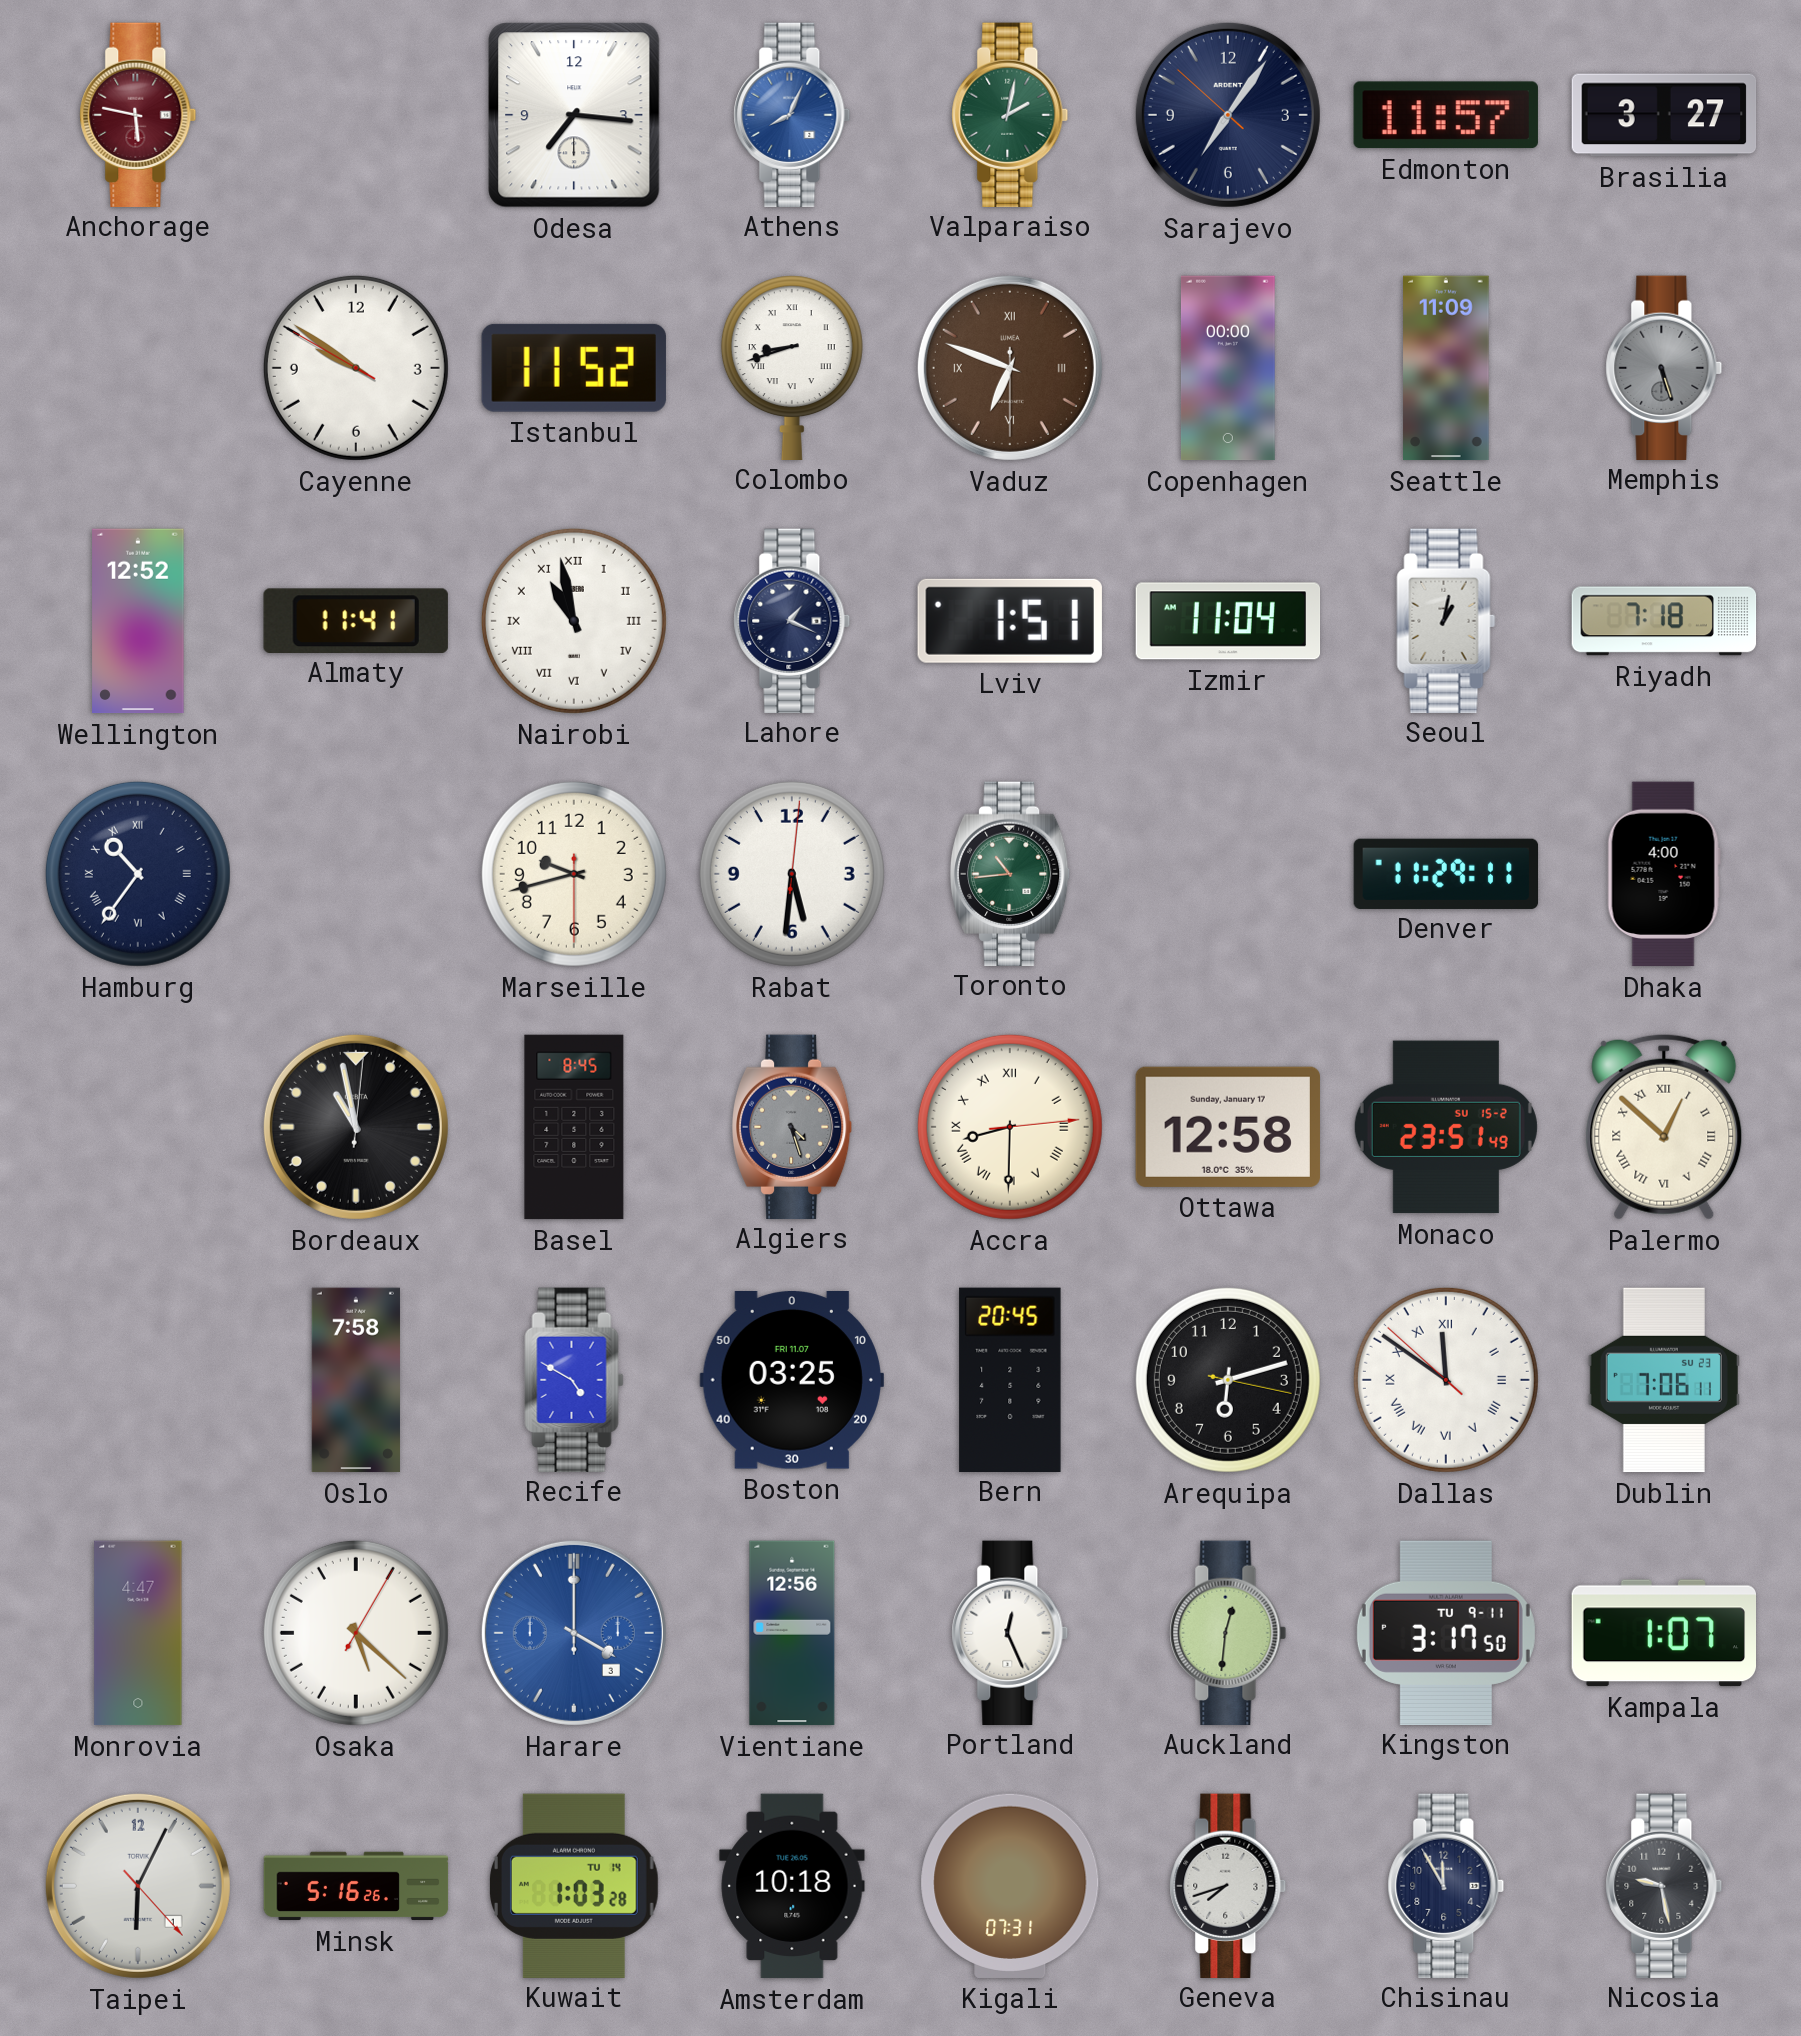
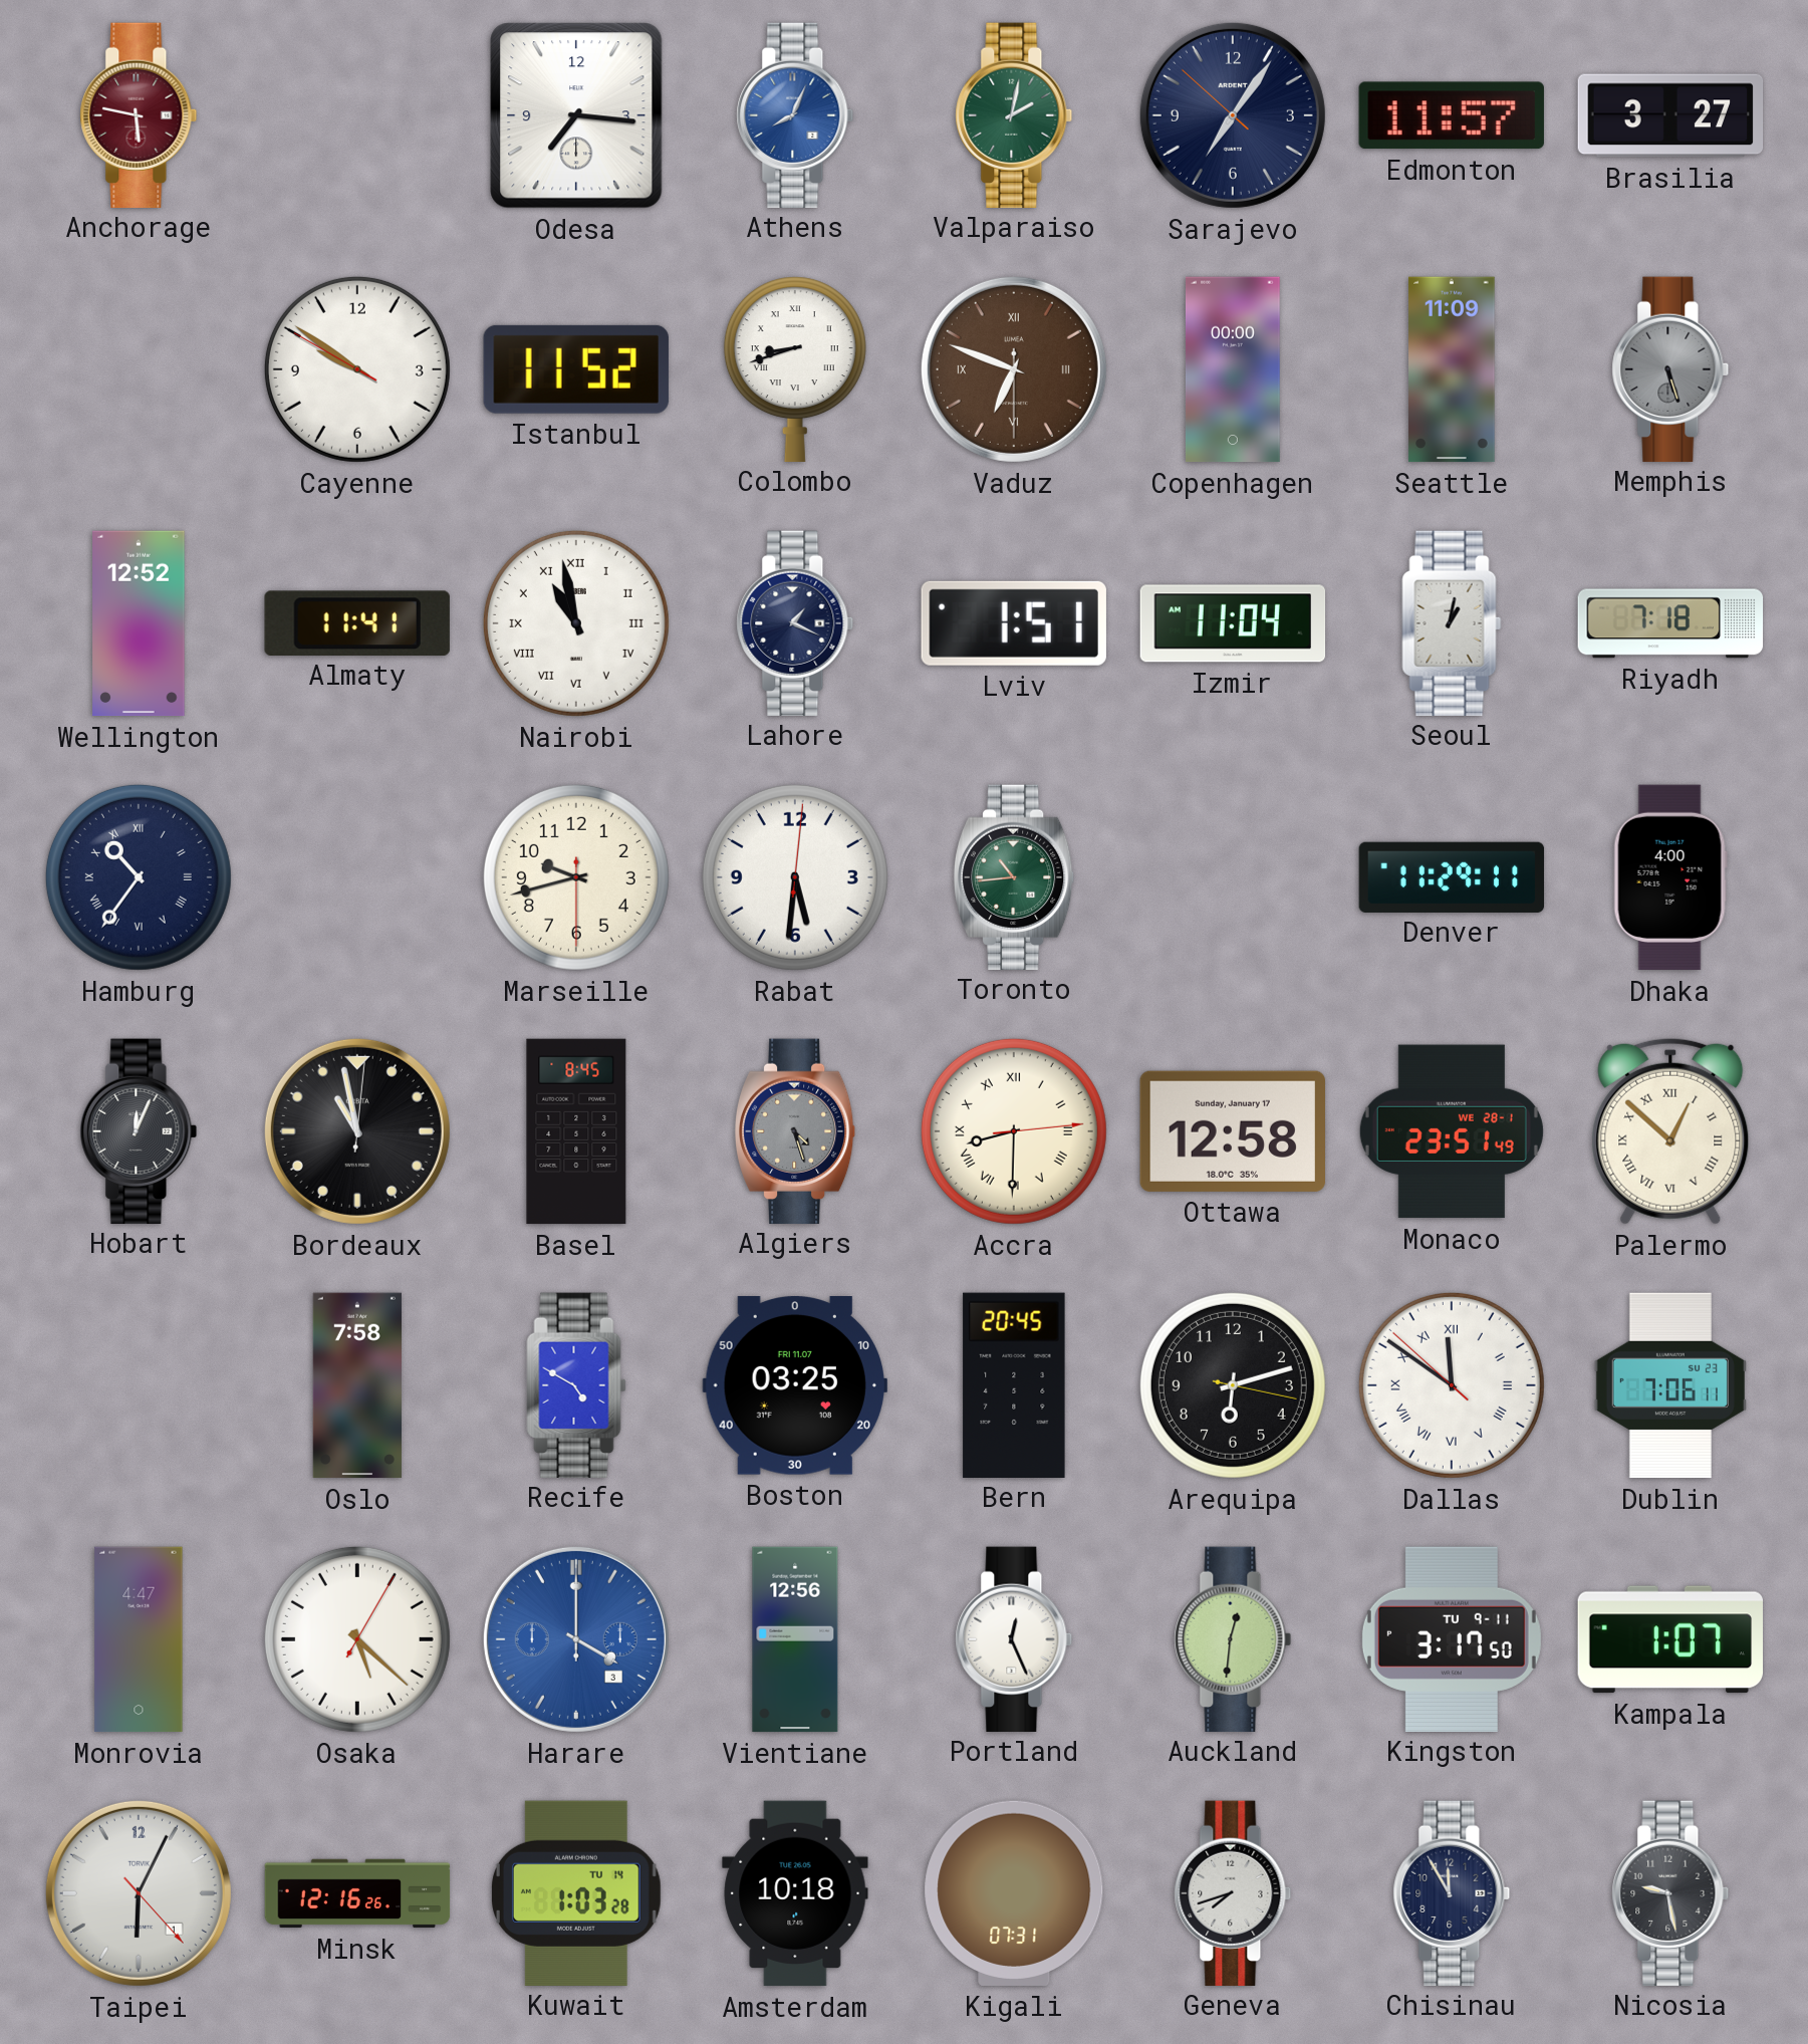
Hobart: none -> 12:04
Monaco date: SU 15-2 -> WE 28-1
Minsk: 5:16 -> 12:16
